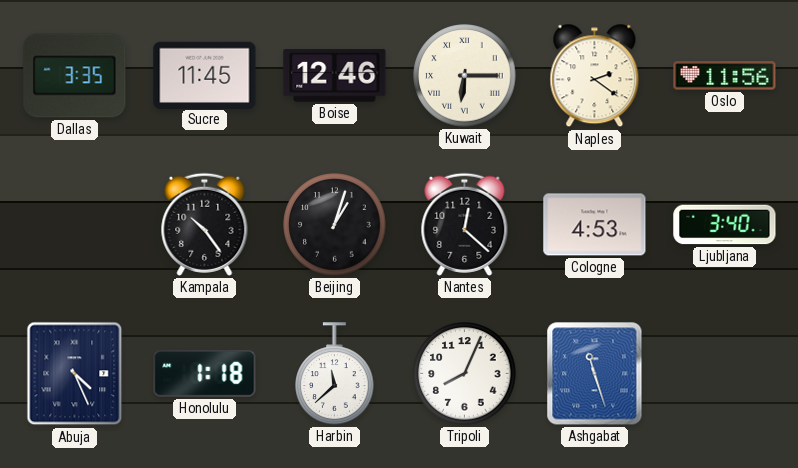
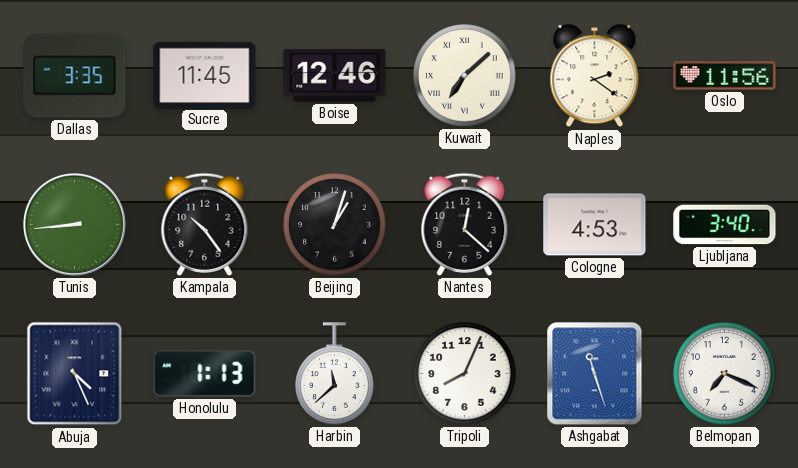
Kuwait: 6:15 -> 7:08
Tunis: none -> 8:44
Honolulu: 1:18 -> 1:13
Belmopan: none -> 7:19
